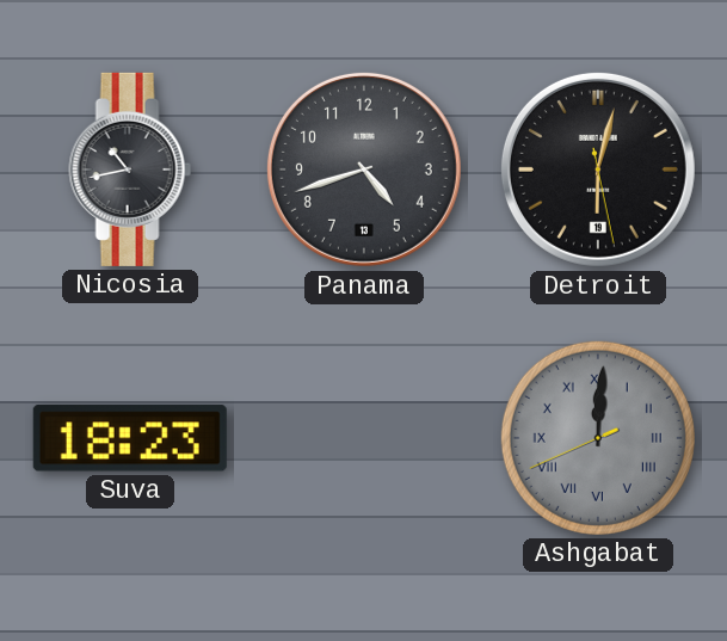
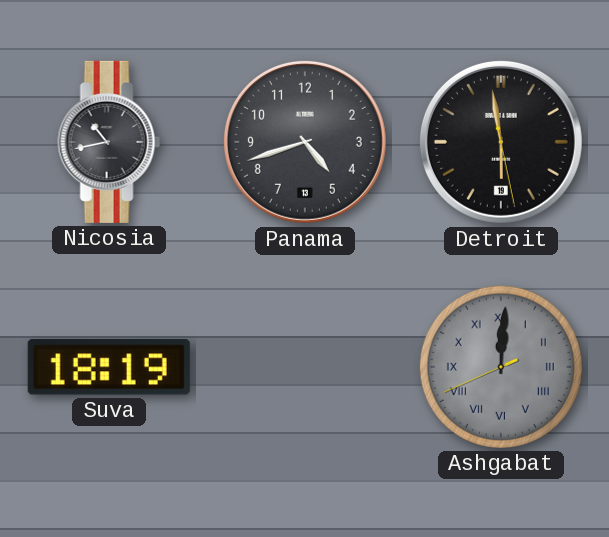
Detroit: 6:02 -> 5:58
Suva: 18:23 -> 18:19
